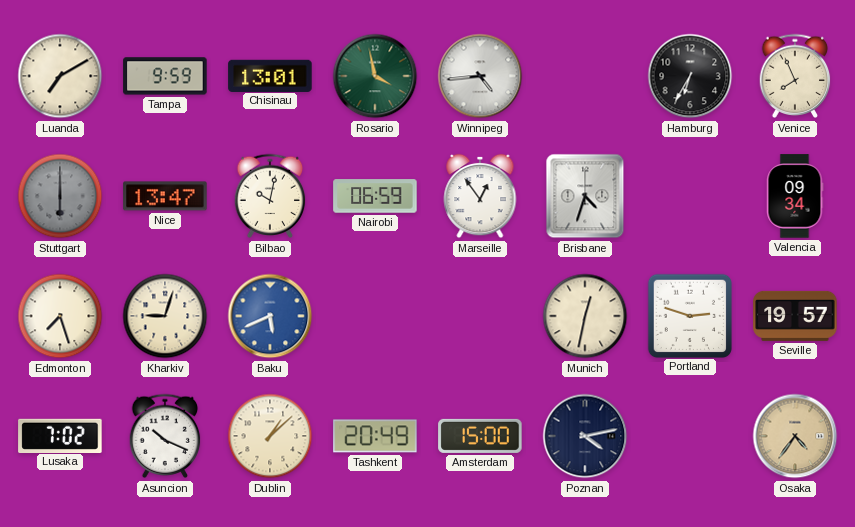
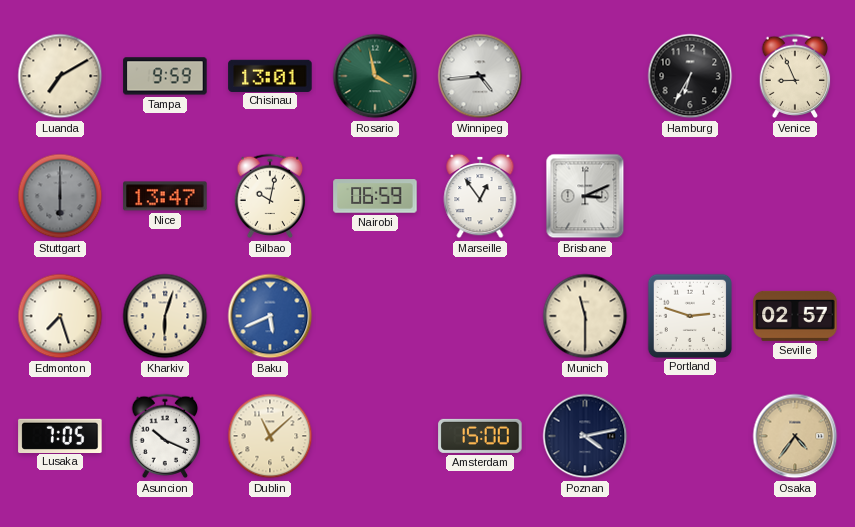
Venice: 7:56 -> 8:56
Brisbane: 4:33 -> 3:11
Valencia: 09:34 -> none
Kharkiv: 9:03 -> 6:03
Munich: 12:32 -> 11:30
Seville: 19:57 -> 02:57
Lusaka: 7:02 -> 7:05
Dublin: 1:08 -> 11:08
Tashkent: 20:49 -> none
